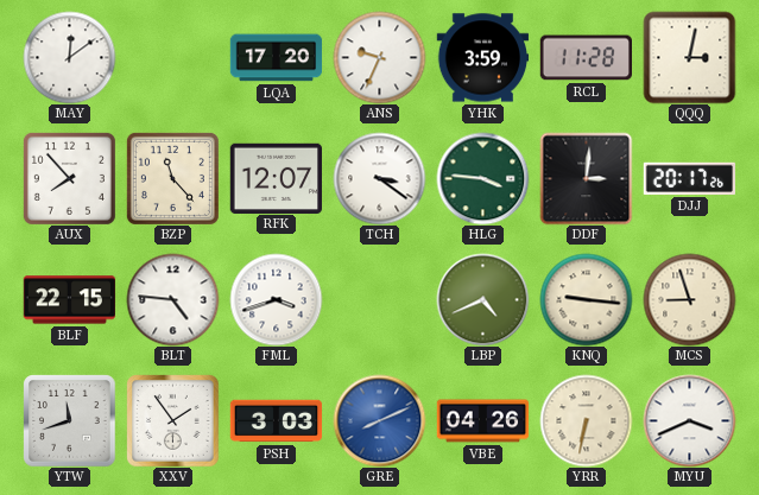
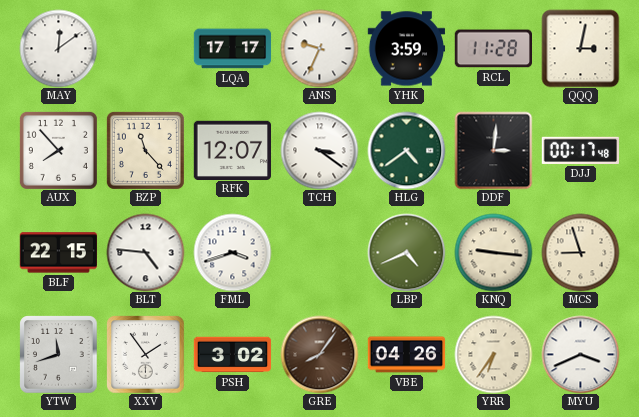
LQA: 17:20 -> 17:17
HLG: 3:46 -> 4:39
DJJ: 20:17 -> 00:17
PSH: 3:03 -> 3:02
GRE: 8:11 -> 8:06
GRE dial: blue -> brown
YRR: 6:32 -> 6:36
